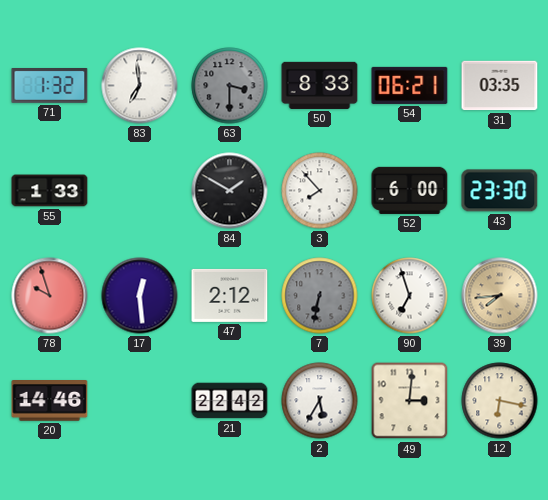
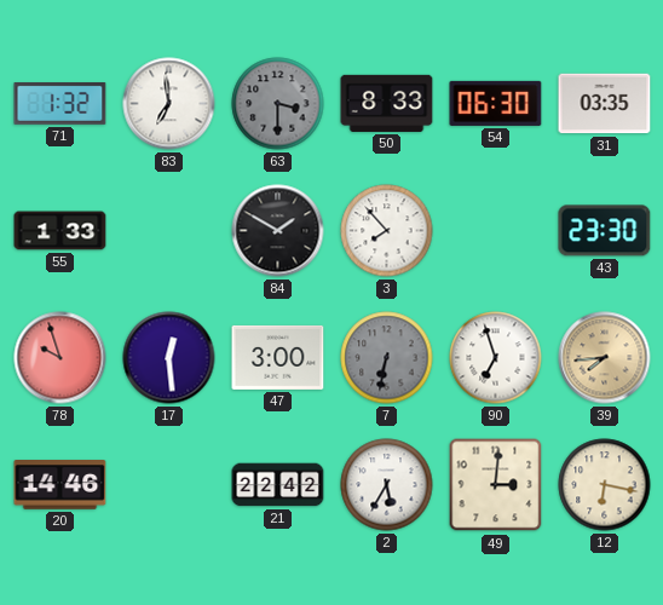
54: 06:21 -> 06:30
52: 6:00 -> none
47: 2:12 -> 3:00
